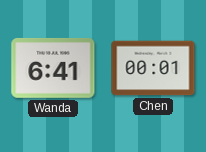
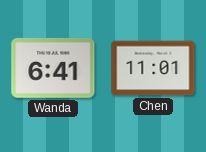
Chen: 00:01 -> 11:01
